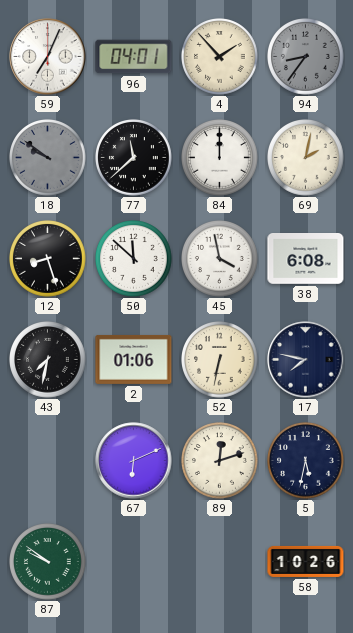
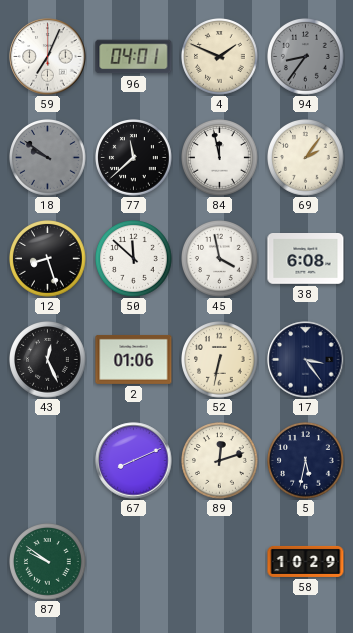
4: 1:53 -> 1:49
84: 12:00 -> 11:58
69: 2:02 -> 2:06
43: 7:32 -> 12:26
17: 7:47 -> 3:24
67: 6:11 -> 8:11
58: 10:26 -> 10:29
